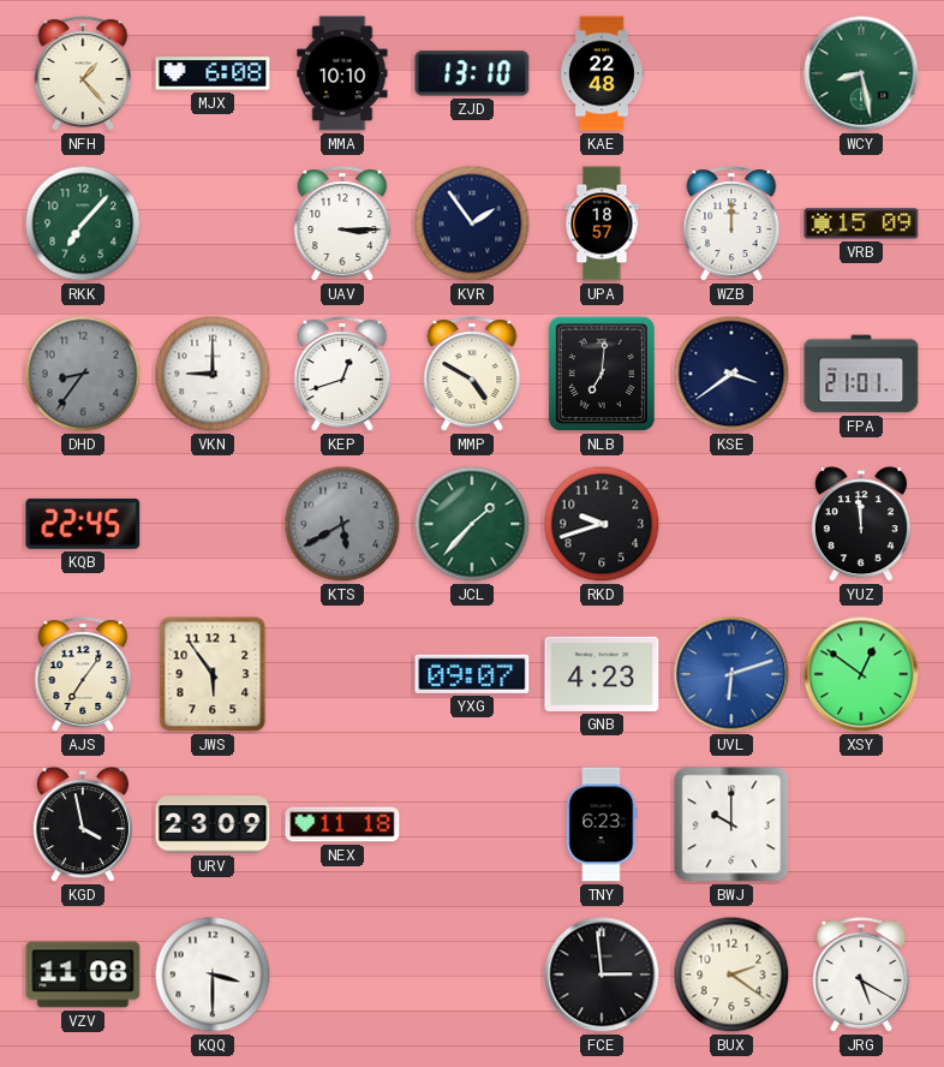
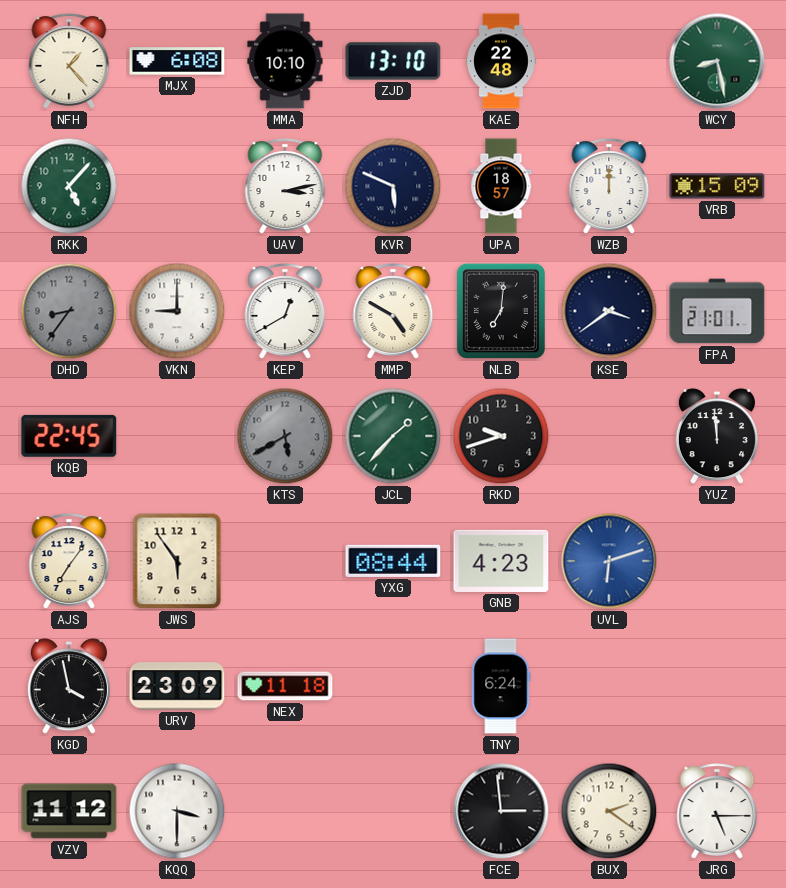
RKK: 7:07 -> 5:07
UAV: 3:15 -> 3:13
KVR: 1:54 -> 5:49
KEP: 12:42 -> 12:40
YXG: 09:07 -> 08:44
XSY: 12:51 -> none
TNY: 6:23 -> 6:24
BWJ: 10:00 -> none
VZV: 11:08 -> 11:12
JRG: 5:20 -> 5:15
